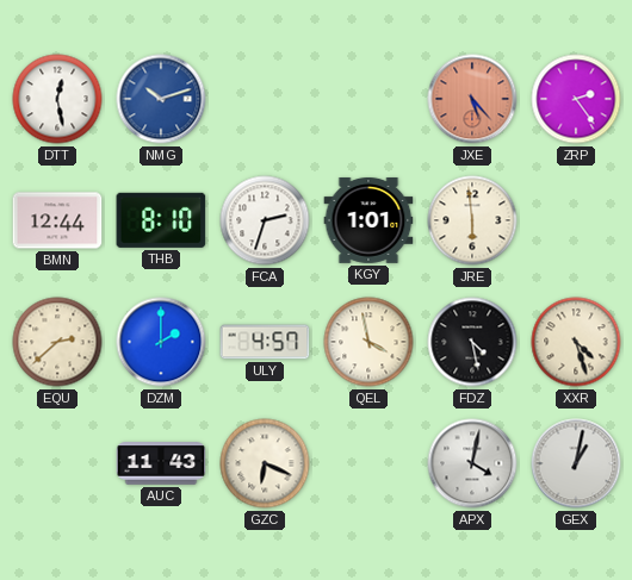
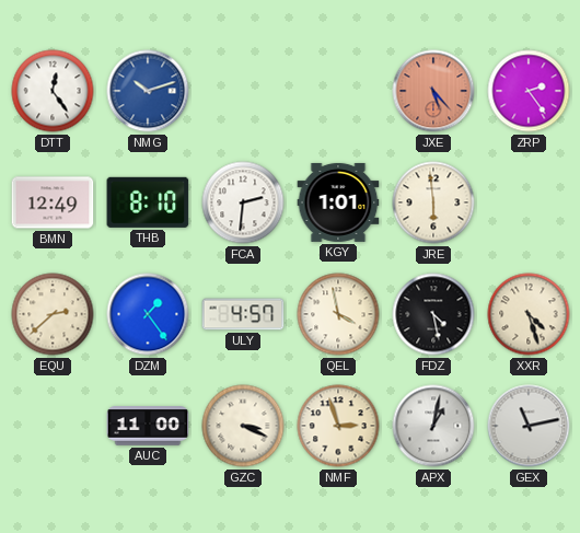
DTT: 12:28 -> 12:24
BMN: 12:44 -> 12:49
FCA: 2:33 -> 2:31
DZM: 2:00 -> 1:24
AUC: 11:43 -> 11:00
GZC: 6:19 -> 3:19
NMF: none -> 2:57
APX: 4:02 -> 1:02
GEX: 1:02 -> 11:13
